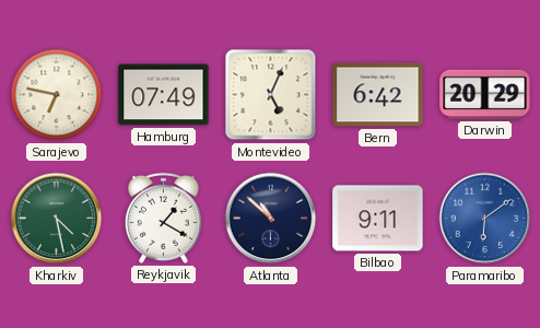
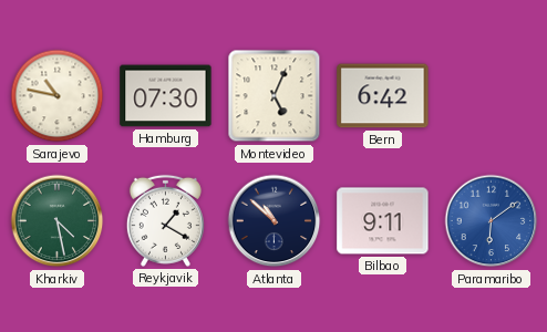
Sarajevo: 6:47 -> 10:47
Hamburg: 07:49 -> 07:30
Darwin: 20:29 -> none
